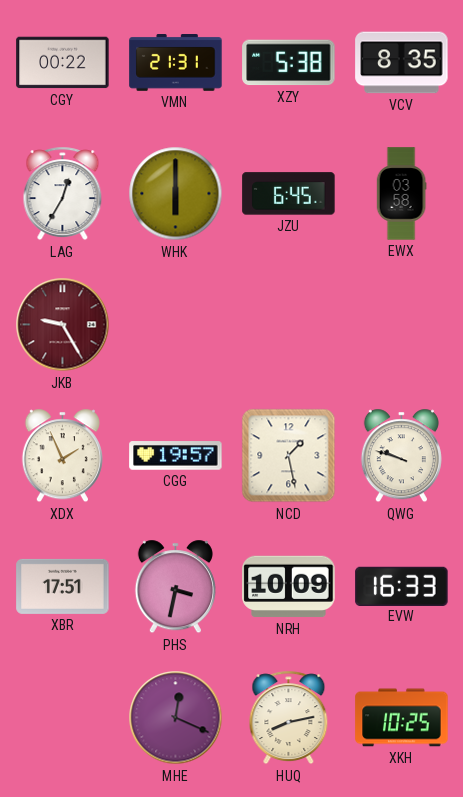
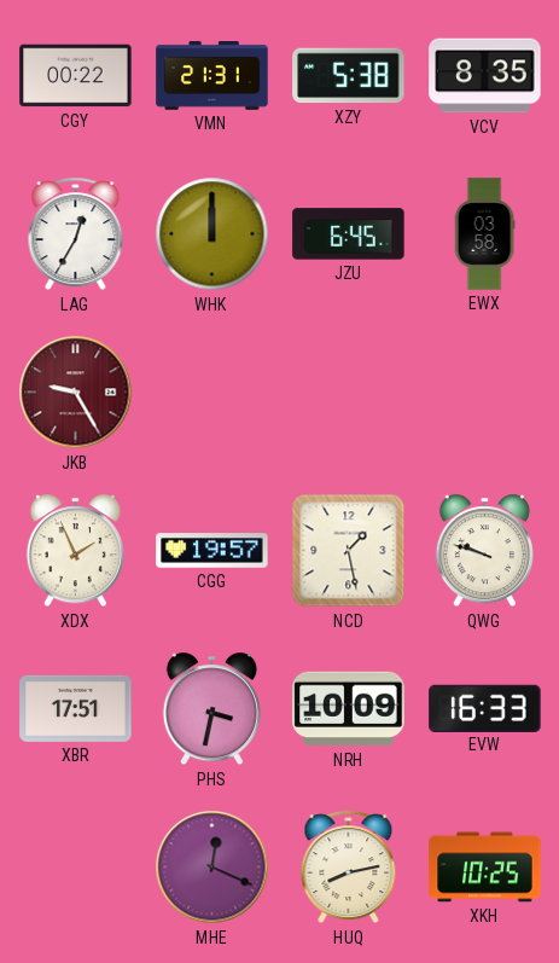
WHK: 6:00 -> 12:00
